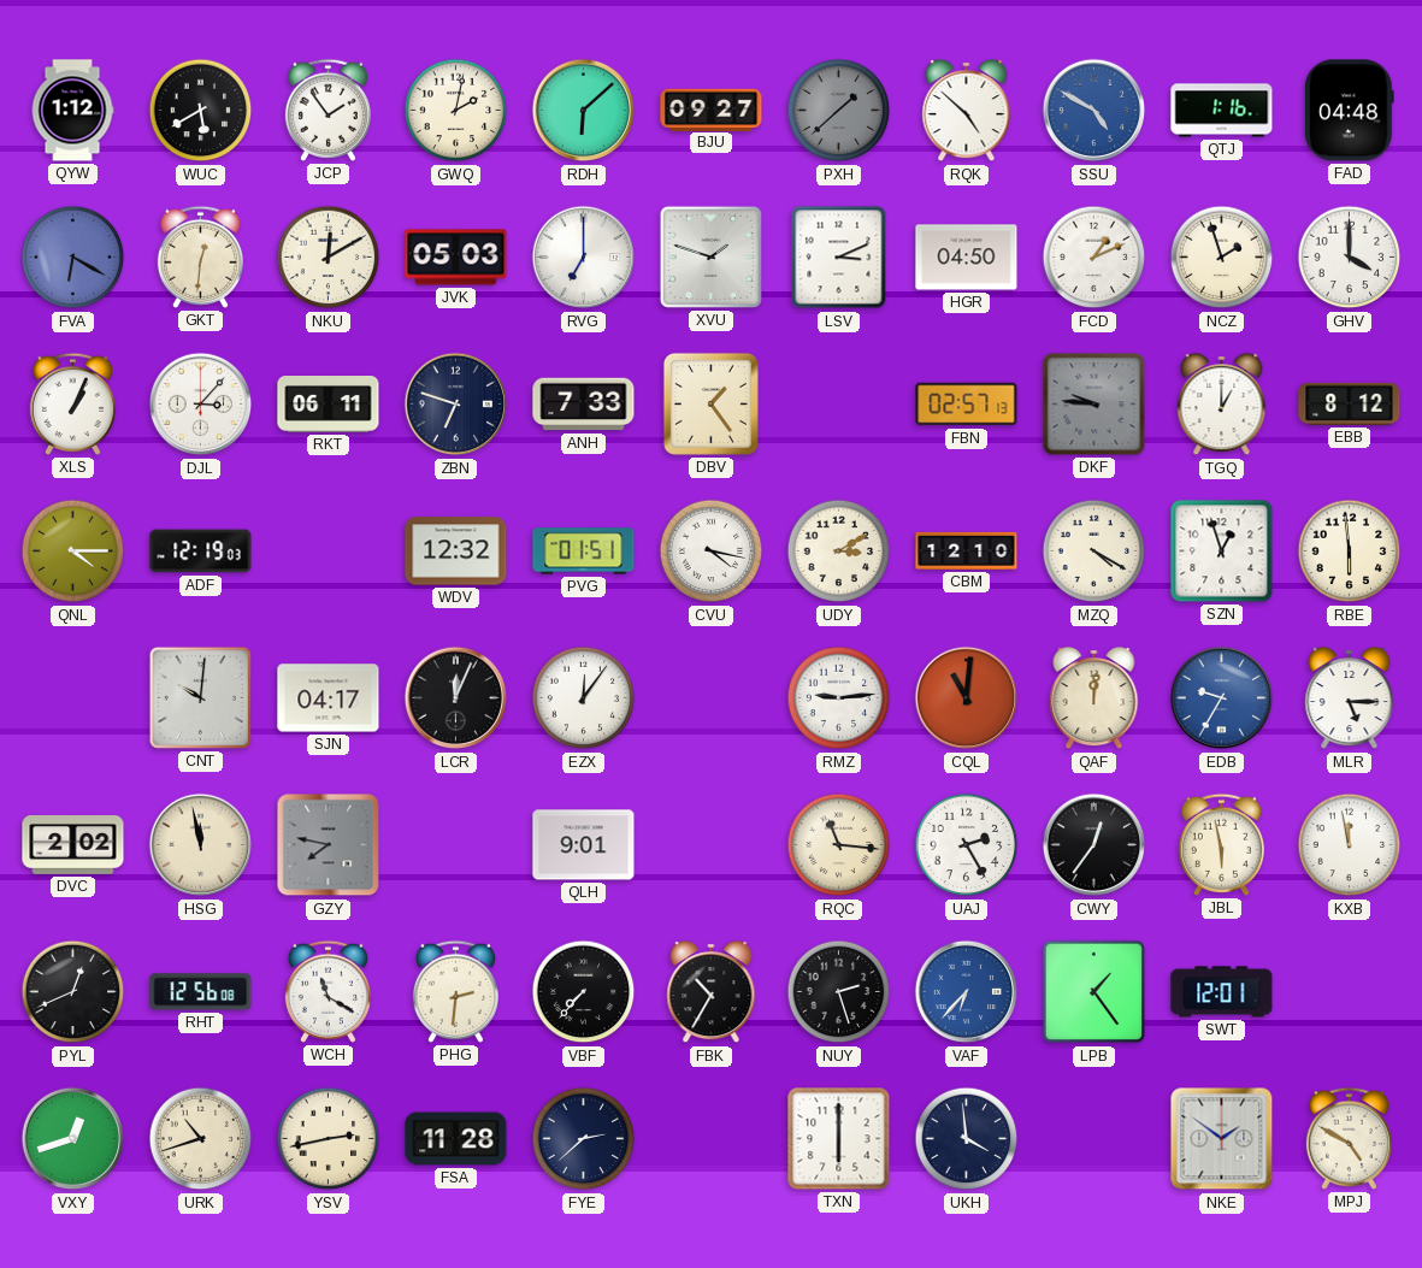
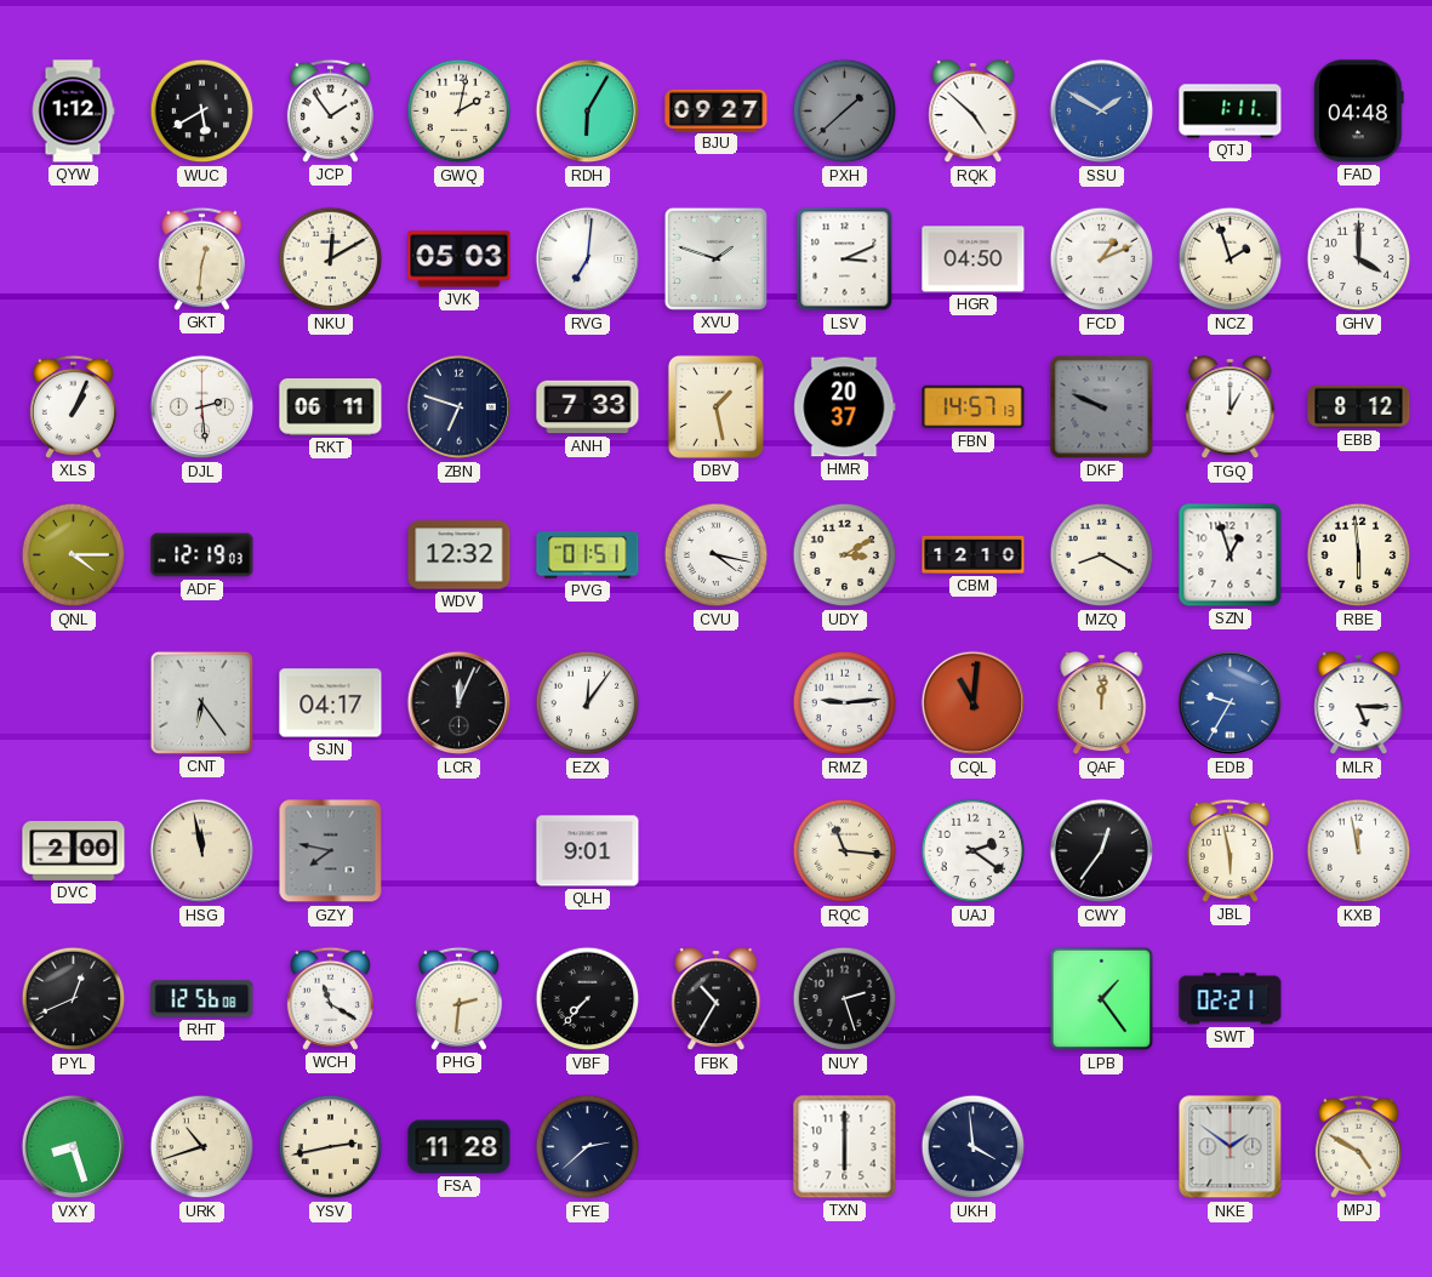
RDH: 6:08 -> 6:05
SSU: 4:50 -> 1:50
QTJ: 1:16 -> 1:11
FVA: 6:20 -> none
RVG: 7:00 -> 7:01
DJL: 3:07 -> 2:29
DBV: 1:24 -> 1:28
HMR: none -> 20:37
FBN: 02:57 -> 14:57
DKF: 9:46 -> 9:49
MZQ: 4:20 -> 8:20
CNT: 10:01 -> 6:24
DVC: 2:02 -> 2:00
UAJ: 2:25 -> 2:21
VAF: 6:37 -> none
SWT: 12:01 -> 02:21
VXY: 12:42 -> 8:27
